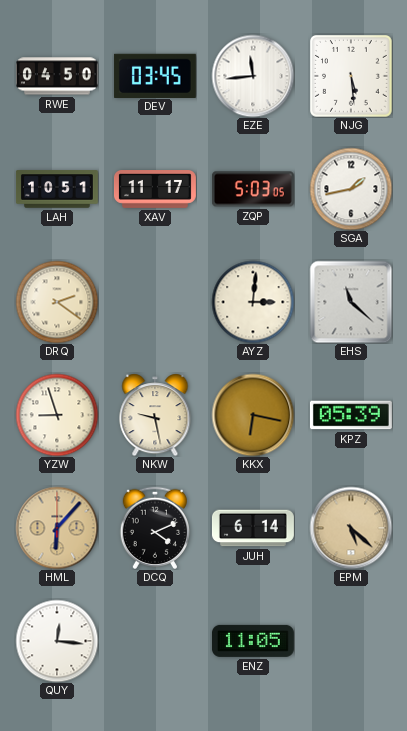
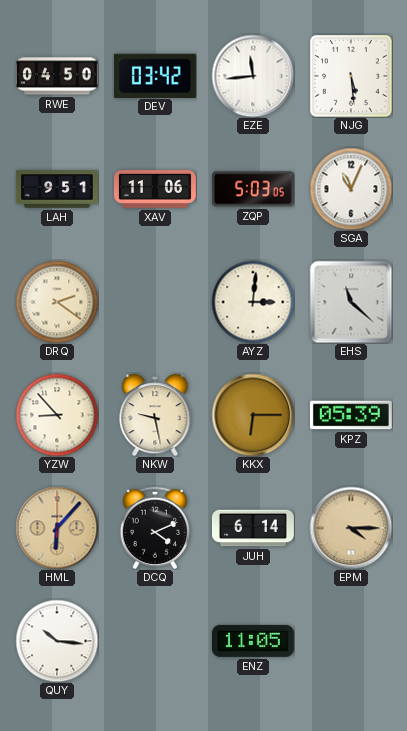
DEV: 03:45 -> 03:42
LAH: 10:51 -> 9:51
XAV: 11:17 -> 11:06
SGA: 1:43 -> 11:04
YZW: 8:57 -> 8:53
KKX: 6:17 -> 6:15
EPM: 5:22 -> 4:15
QUY: 12:16 -> 10:16
